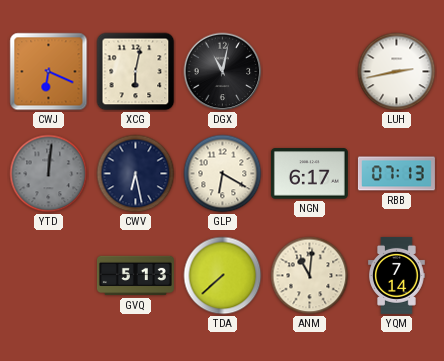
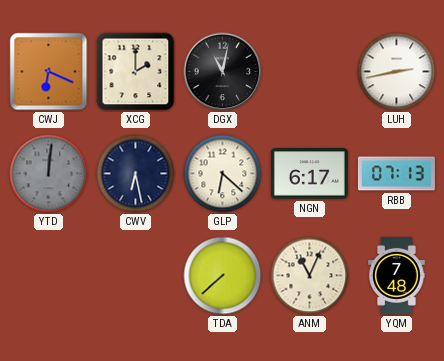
XCG: 6:02 -> 2:00
GLP: 6:20 -> 6:22
GVQ: 5:13 -> none
ANM: 11:01 -> 11:04
YQM: 7:14 -> 7:48
